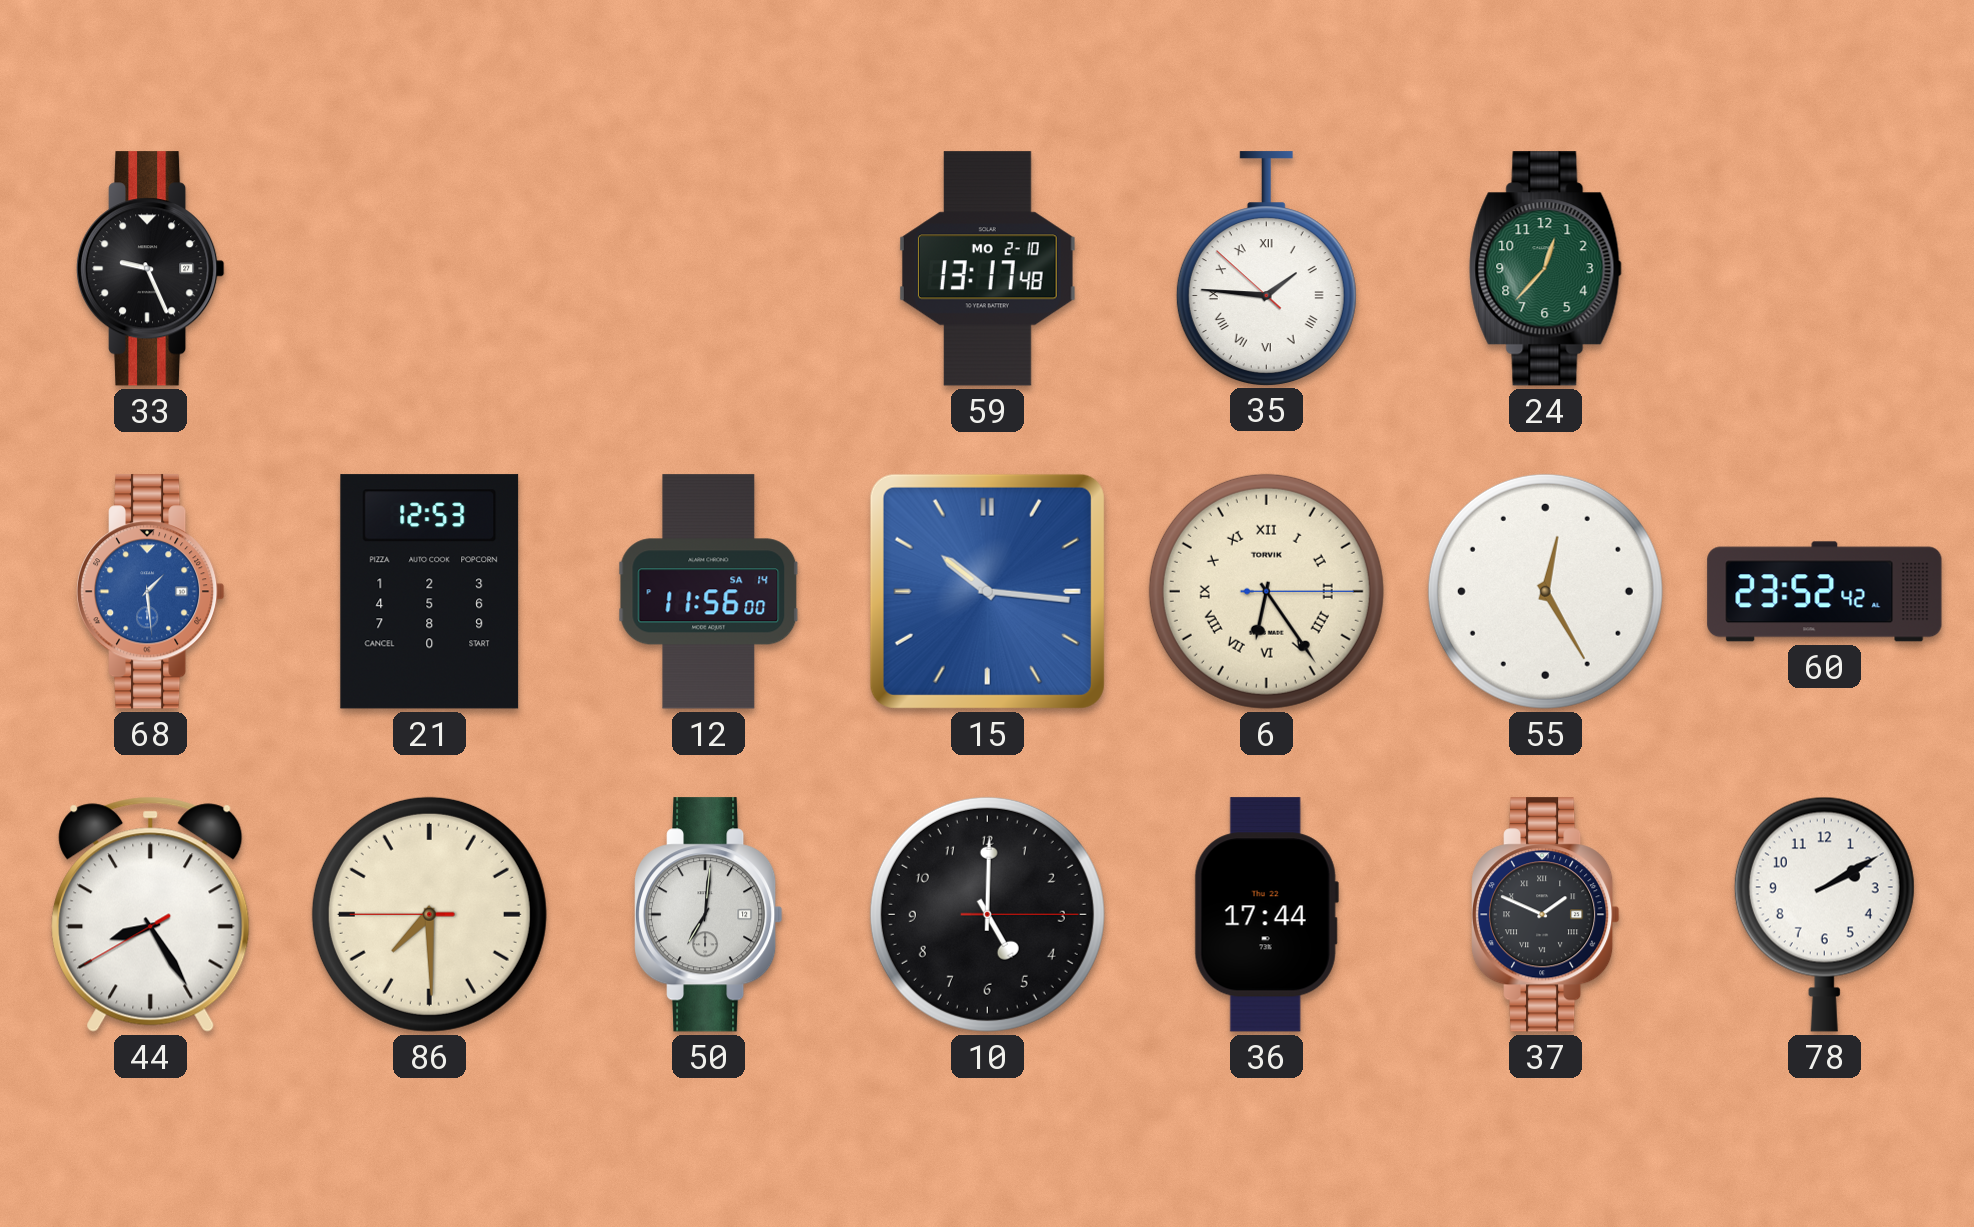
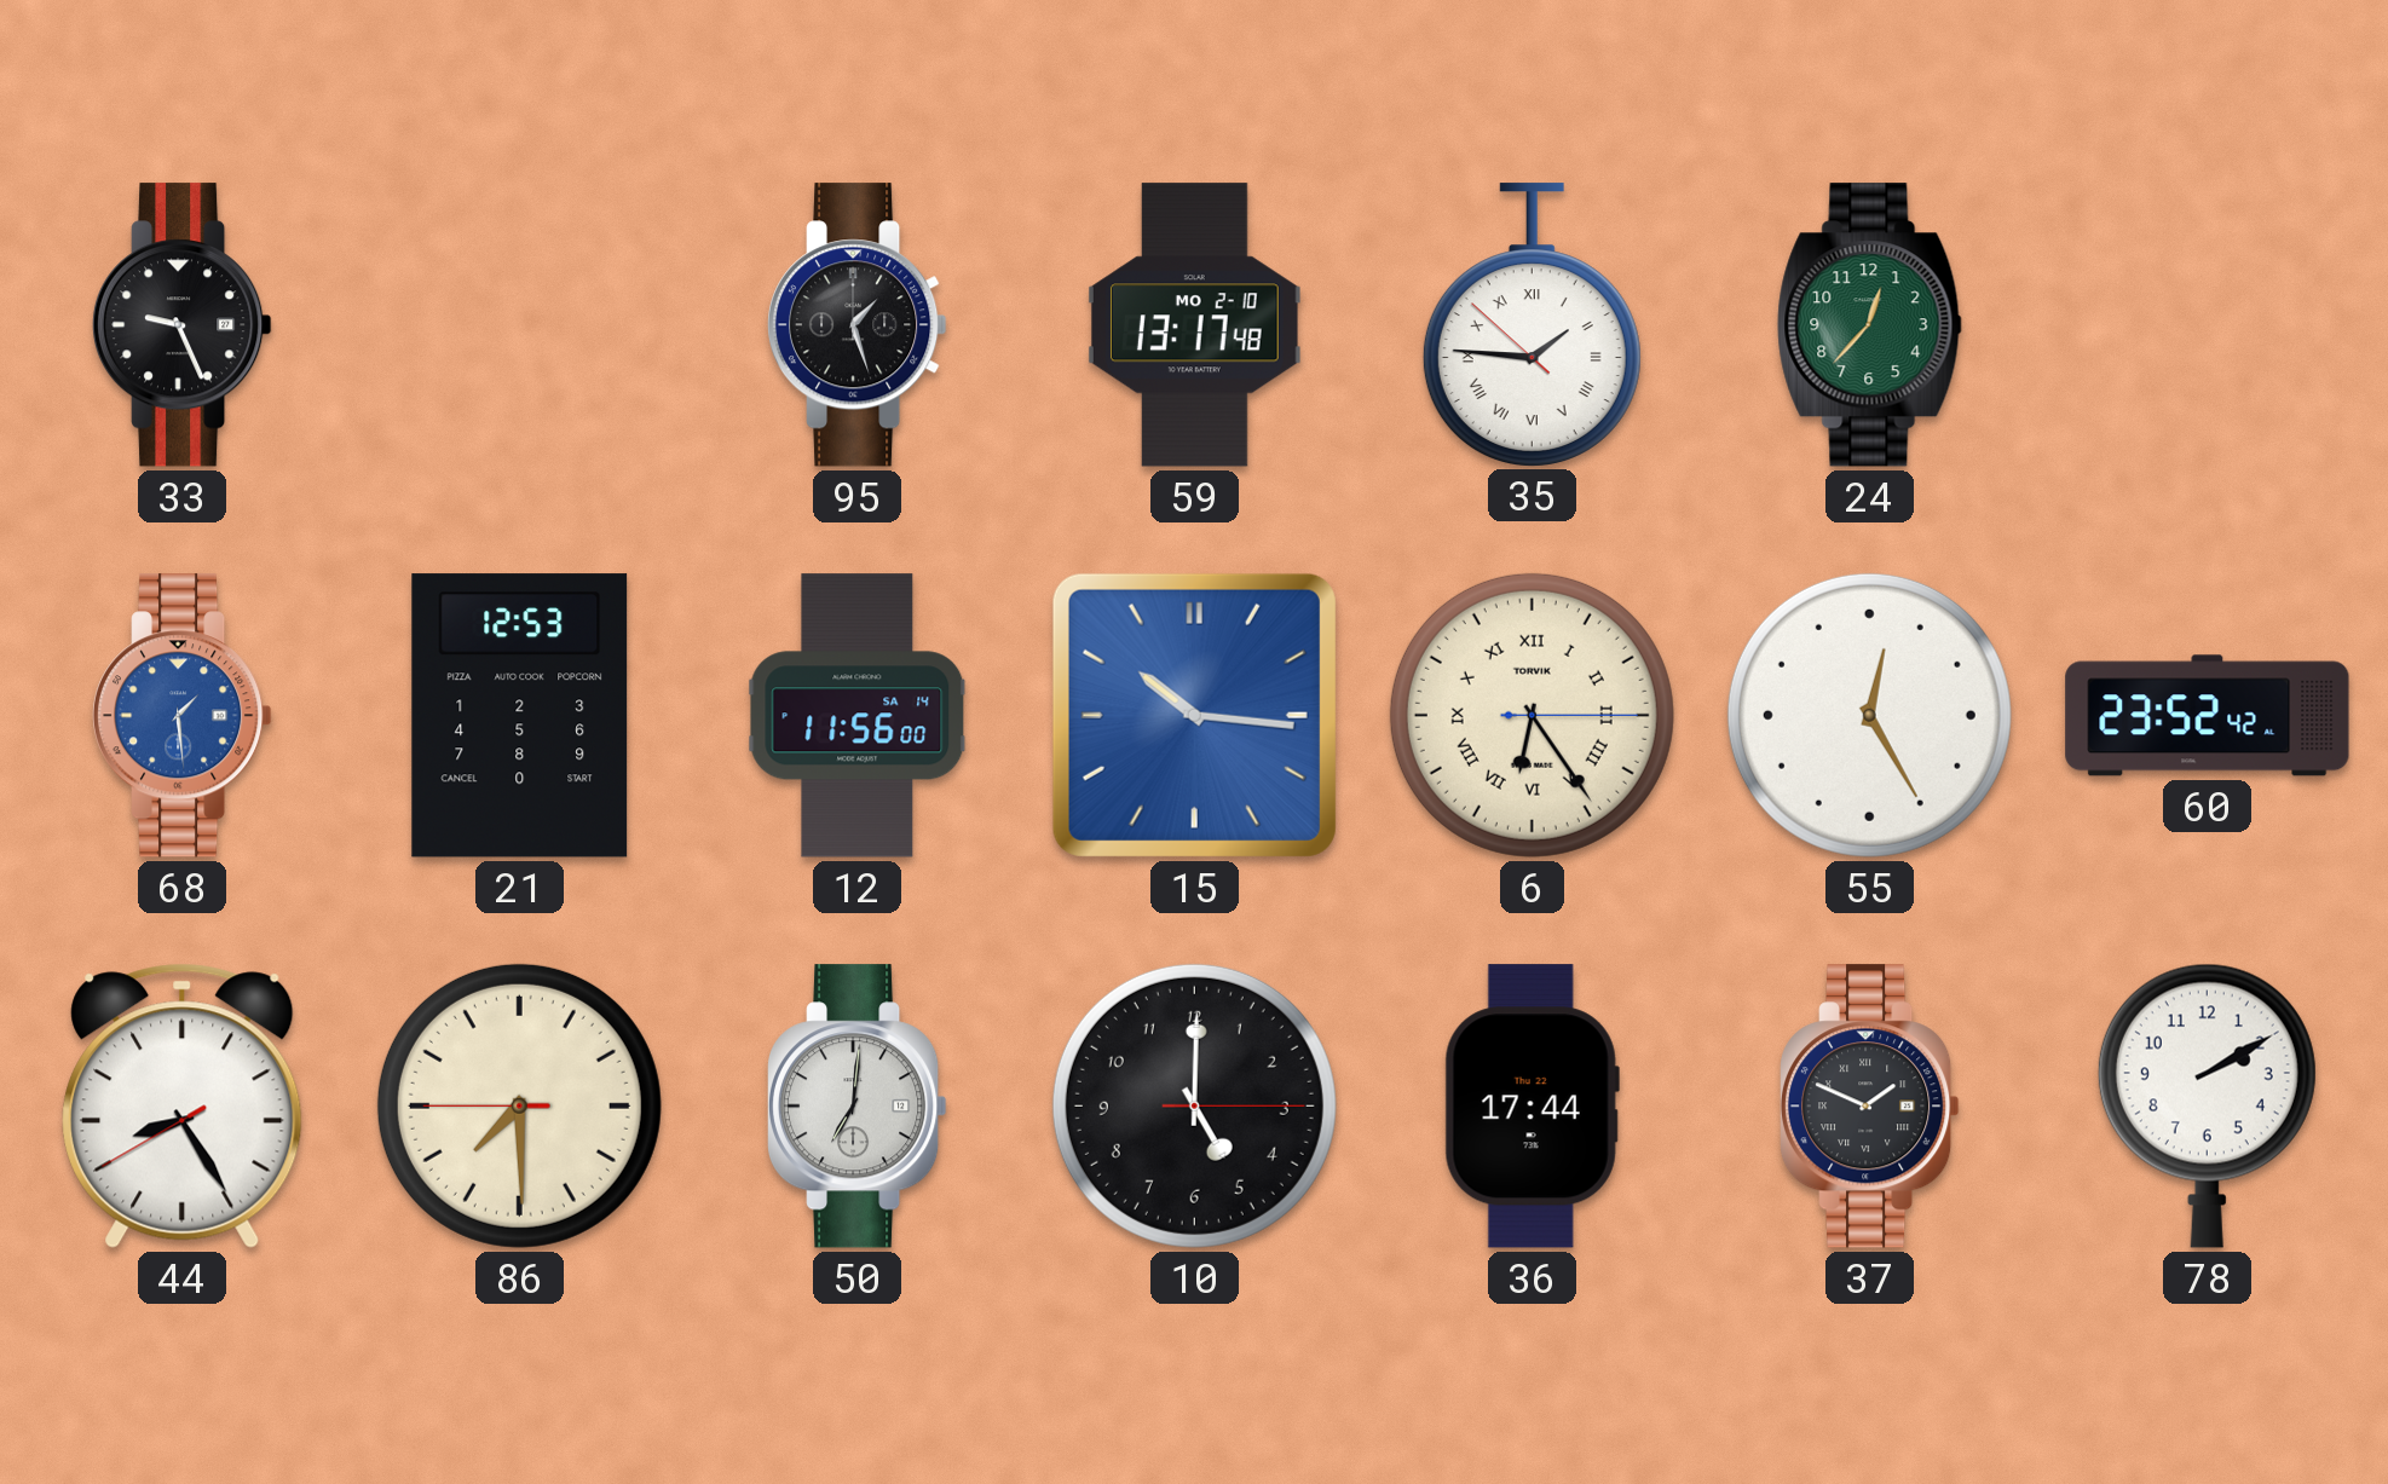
95: none -> 1:27
